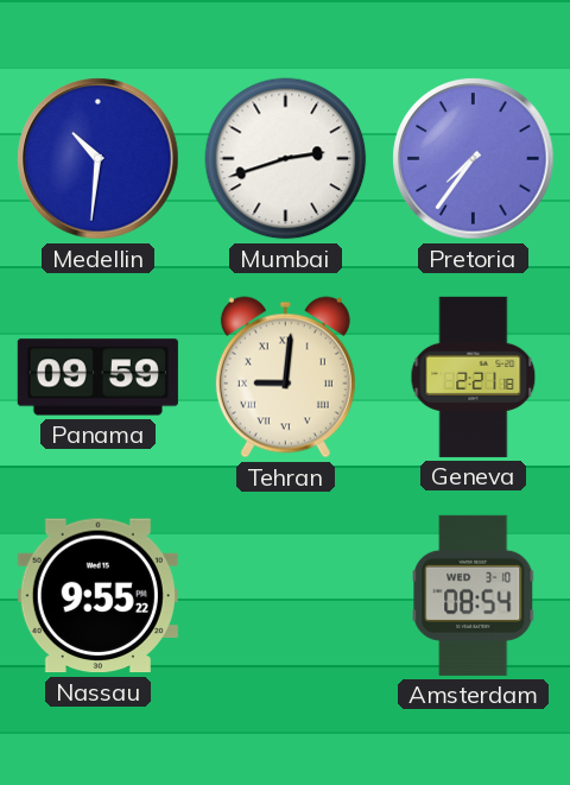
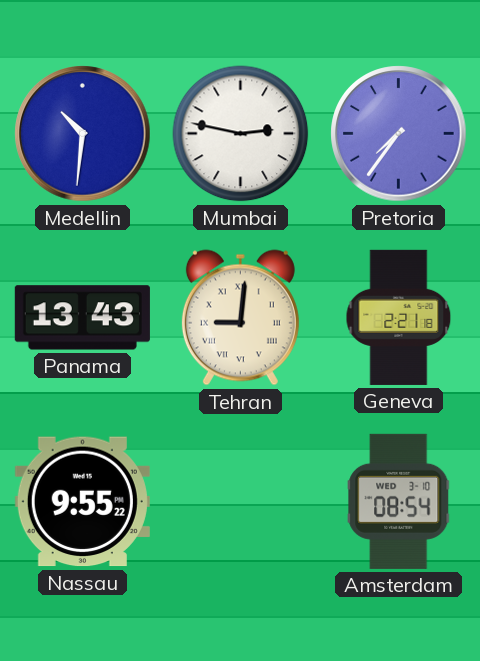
Mumbai: 2:42 -> 2:47
Panama: 09:59 -> 13:43
